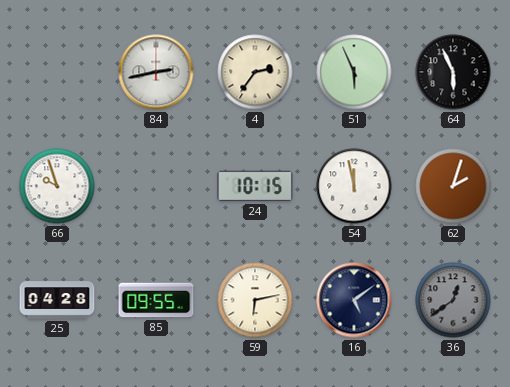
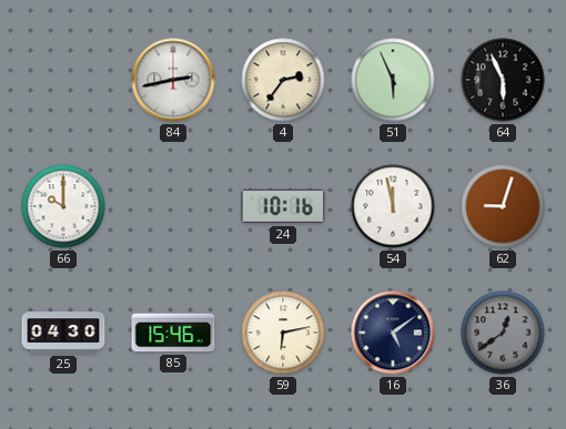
66: 9:57 -> 10:00
24: 10:15 -> 10:16
62: 2:03 -> 9:03
25: 04:28 -> 04:30
85: 09:55 -> 15:46
